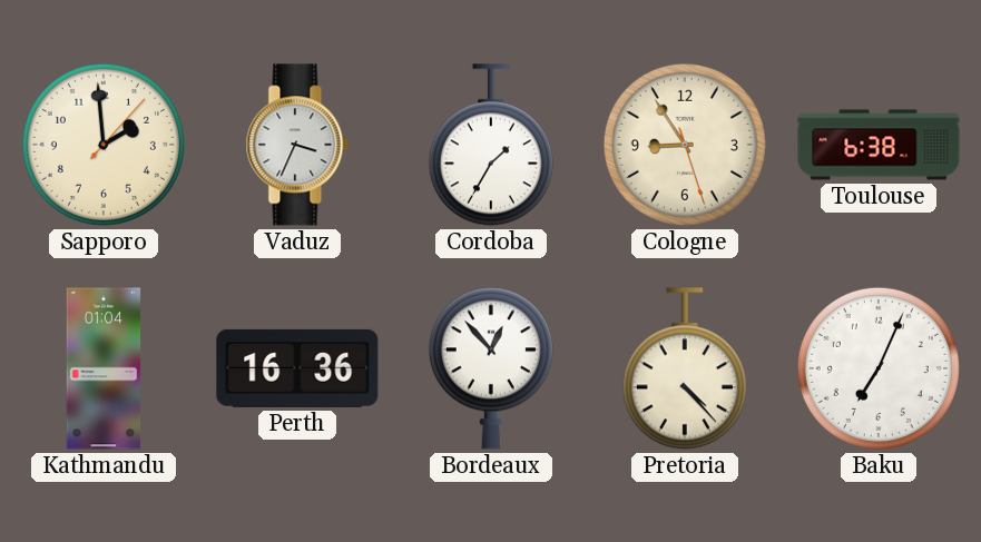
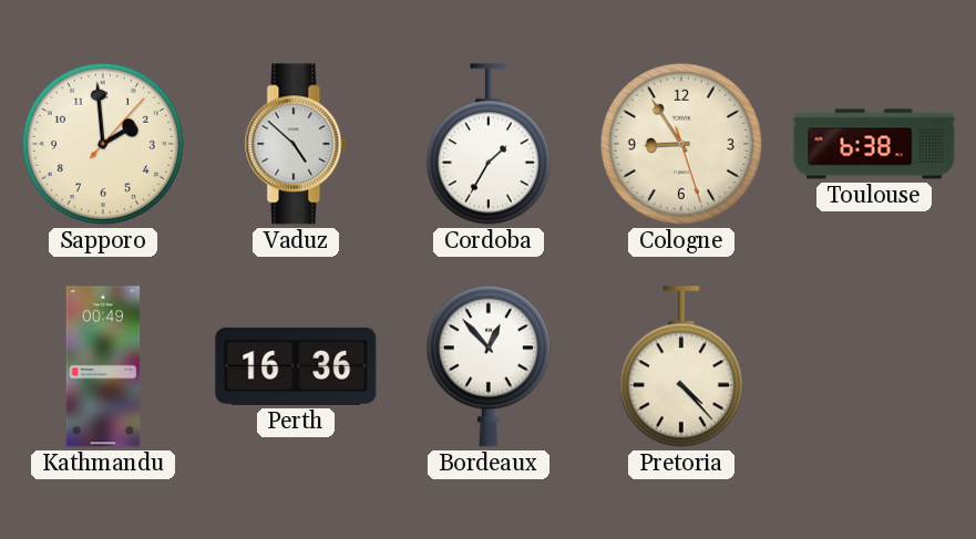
Vaduz: 3:34 -> 4:52
Kathmandu: 01:04 -> 00:49
Baku: 7:04 -> none
